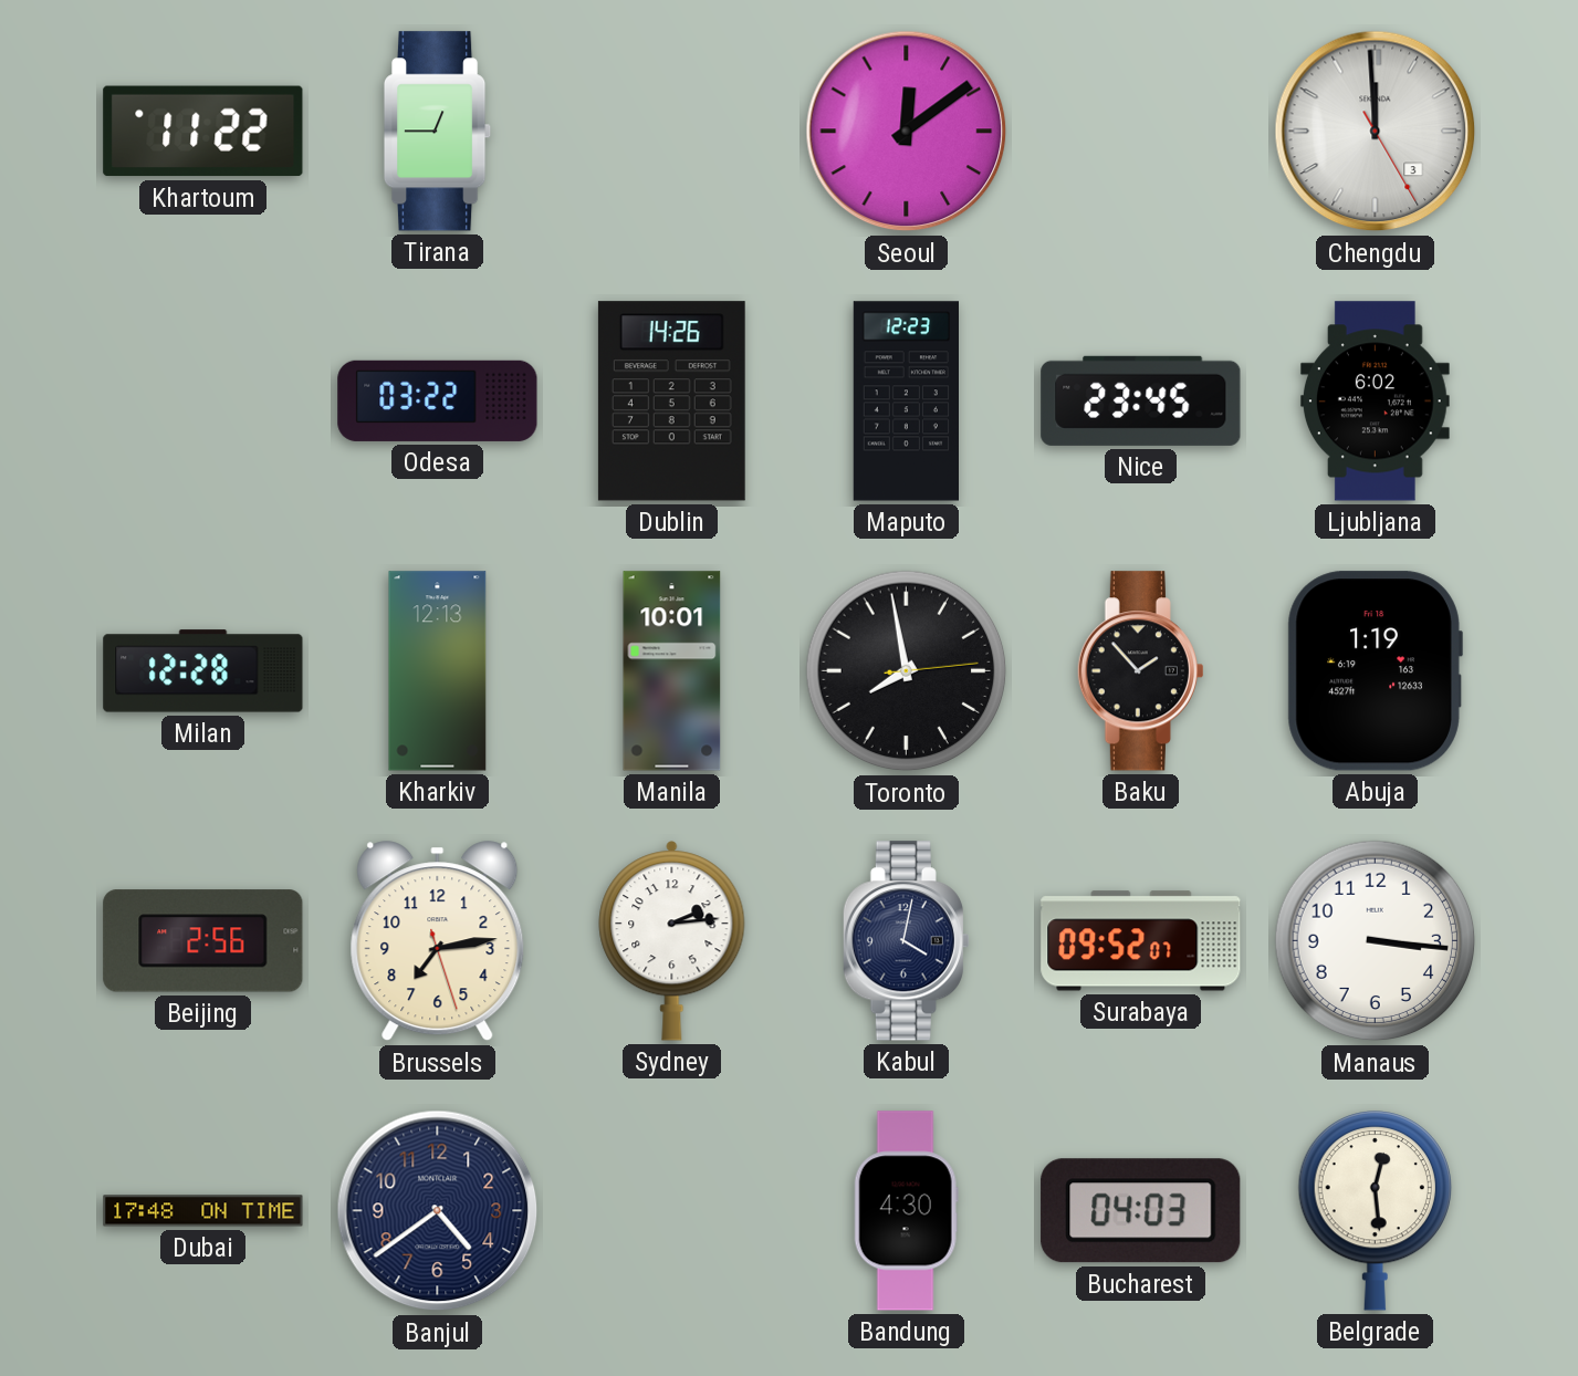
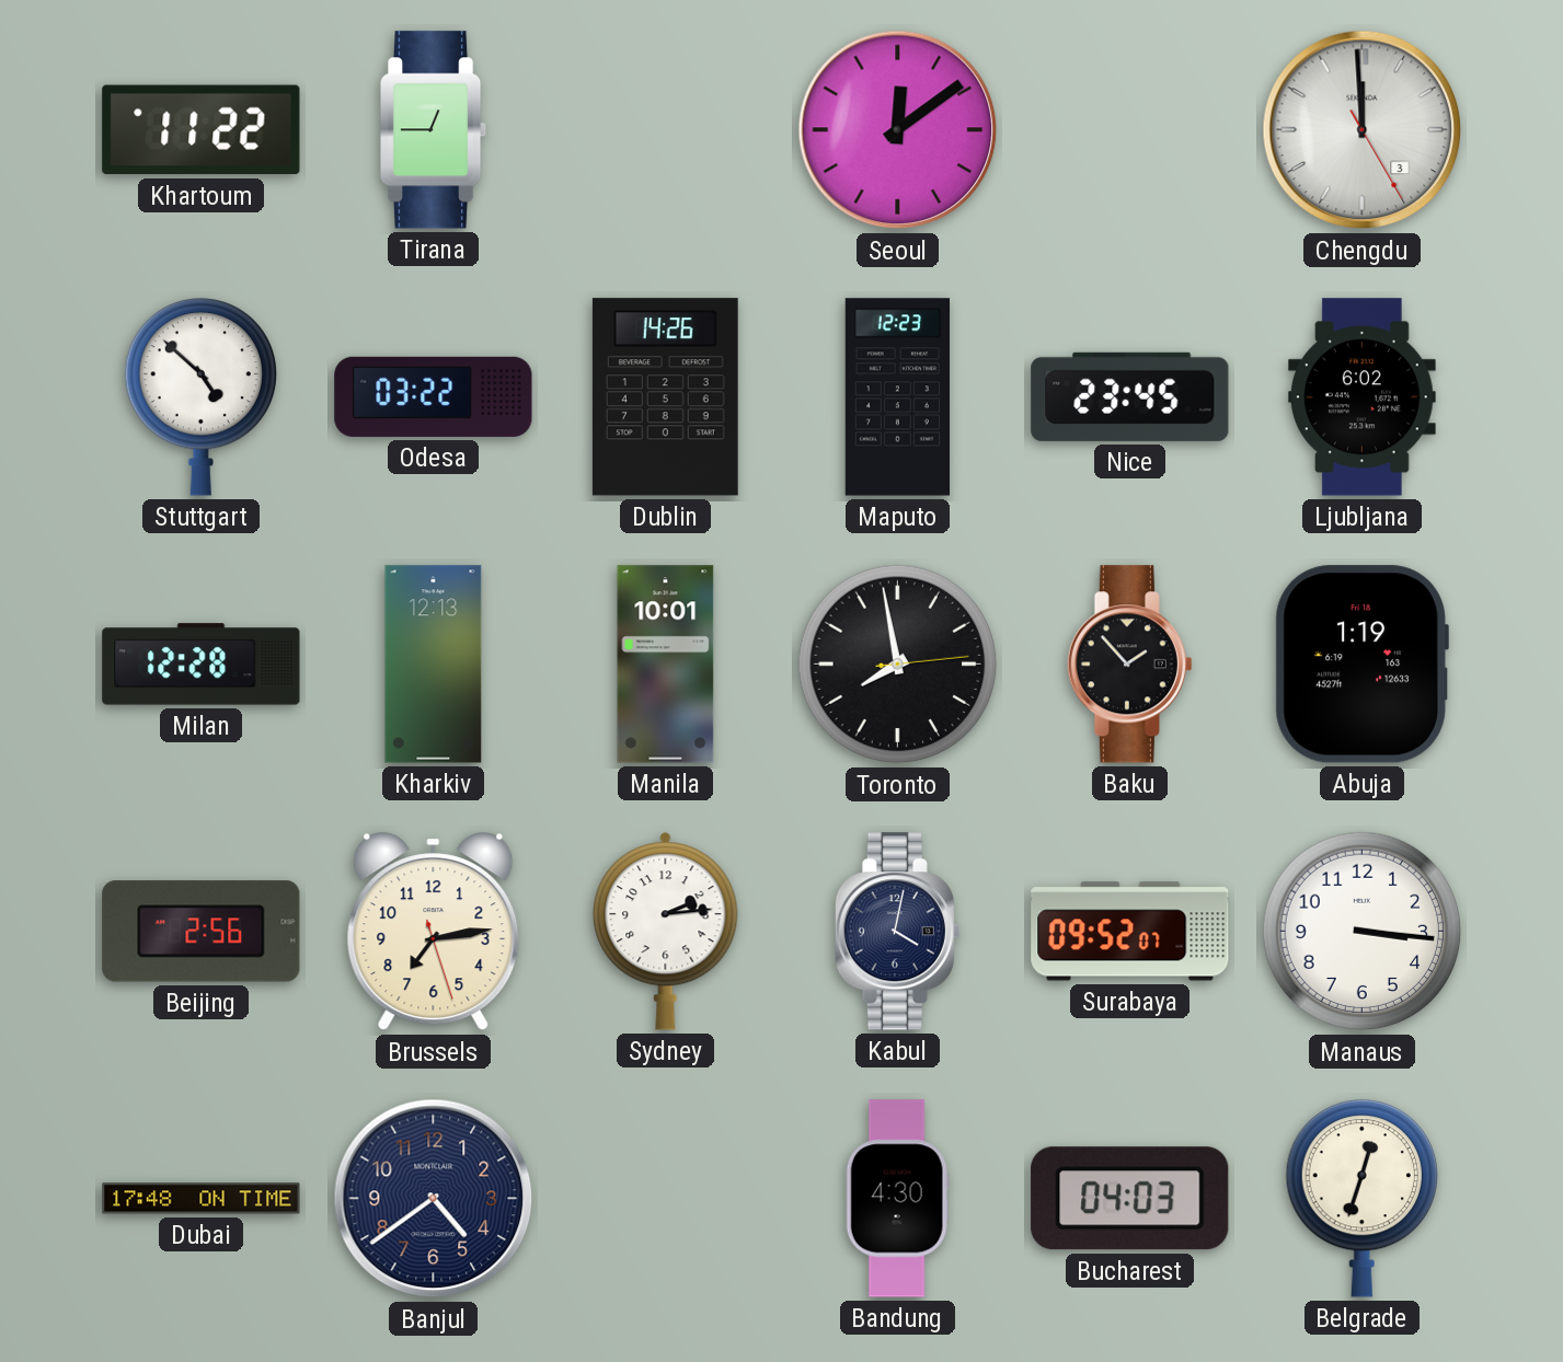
Stuttgart: none -> 4:52
Belgrade: 12:29 -> 12:33
